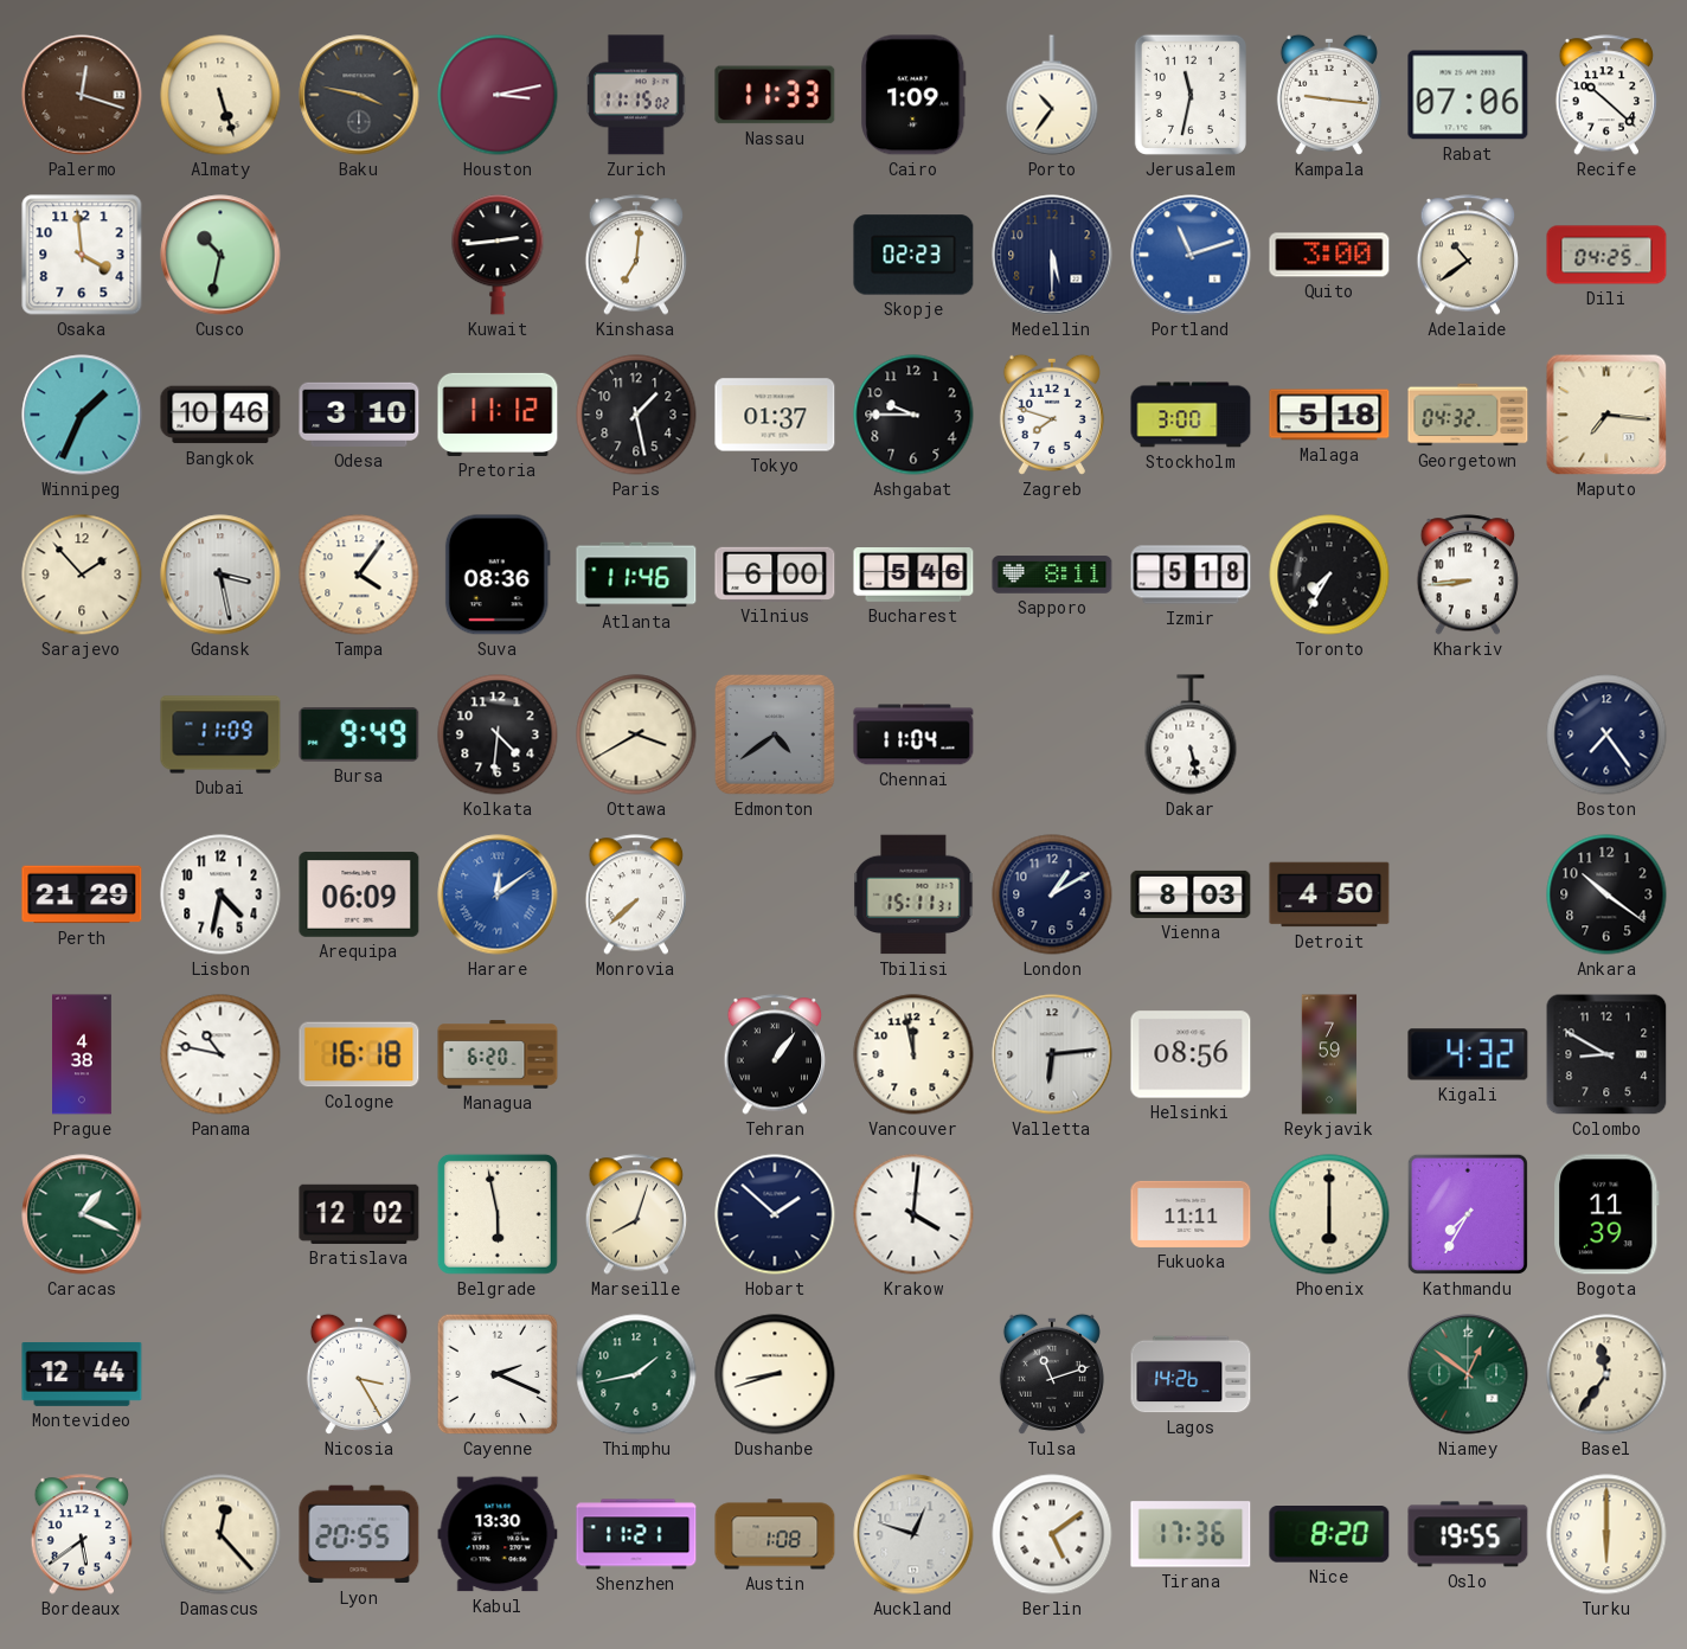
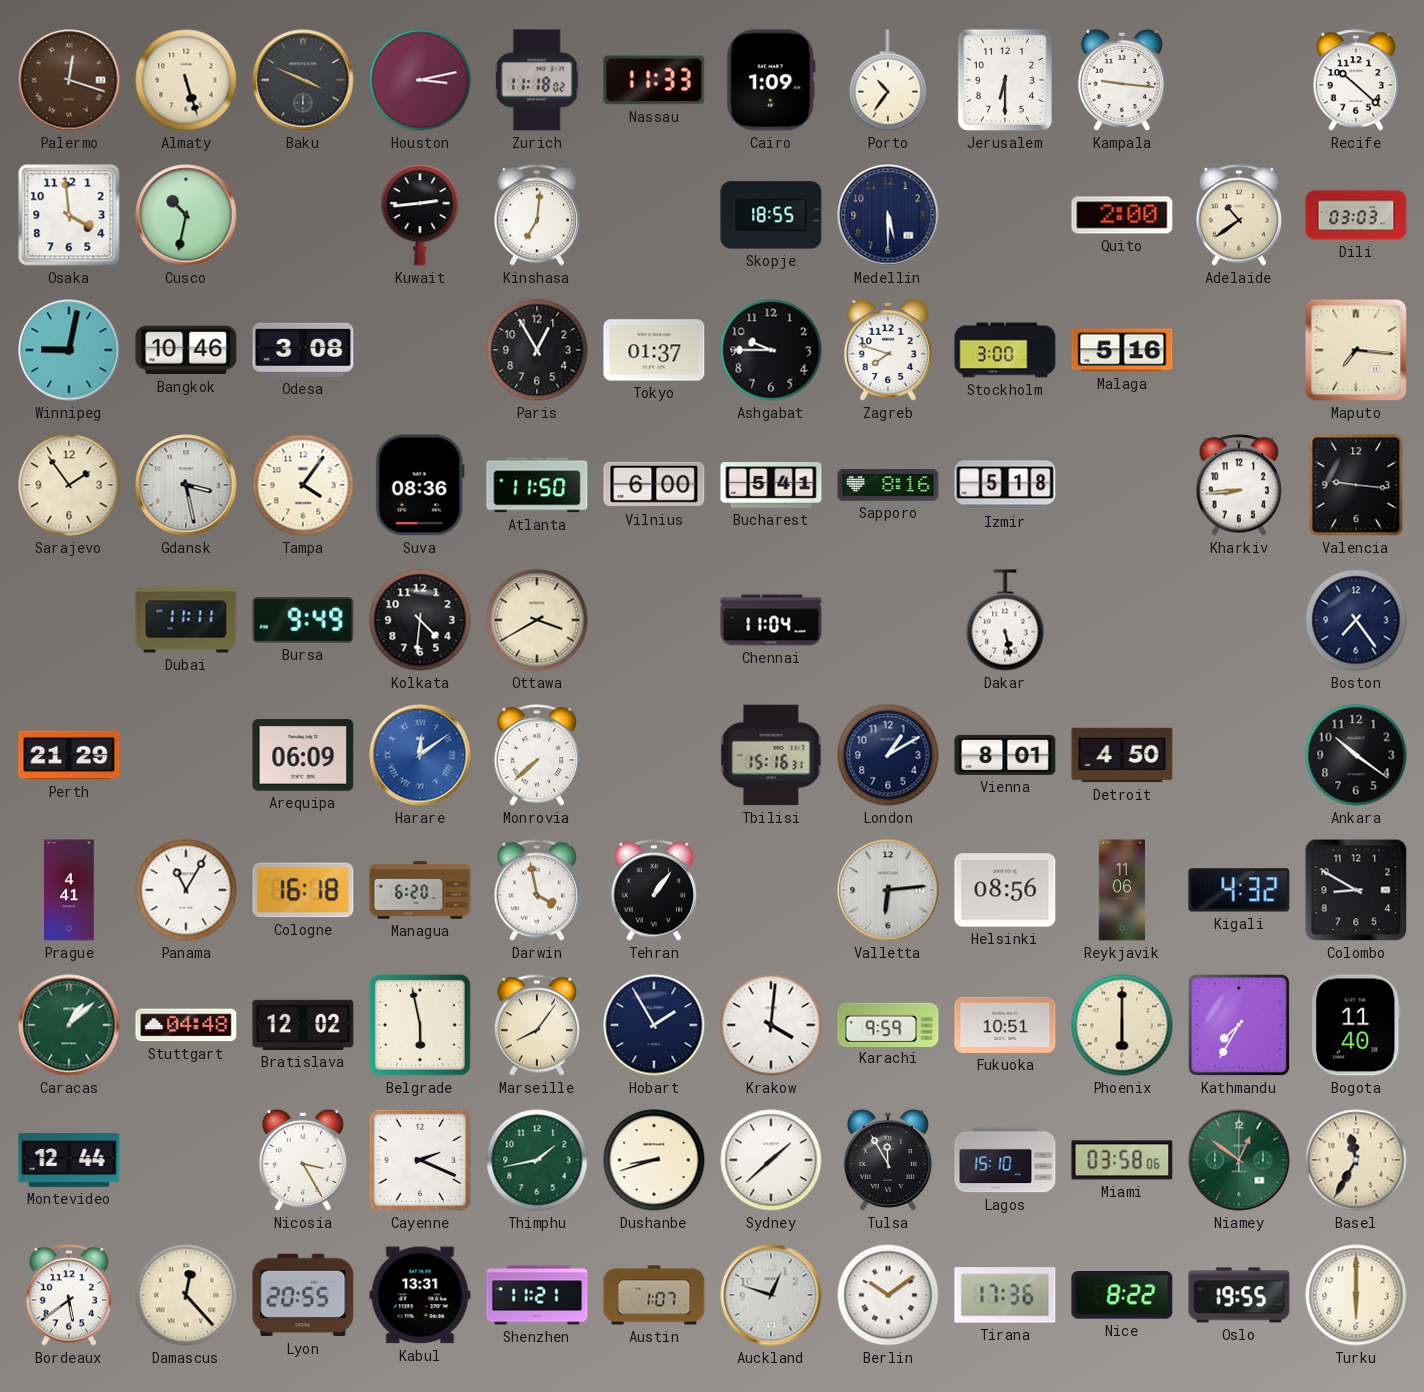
Baku: 3:47 -> 3:49
Zurich: 11:15 -> 11:18
Jerusalem: 11:32 -> 6:30
Rabat: 07:06 -> none
Skopje: 02:23 -> 18:55
Portland: 11:12 -> none
Quito: 3:00 -> 2:00
Dili: 04:25 -> 03:03
Winnipeg: 1:34 -> 9:02
Odesa: 3:10 -> 3:08
Pretoria: 11:12 -> none
Paris: 1:28 -> 12:55
Malaga: 5:18 -> 5:16
Georgetown: 04:32 -> none
Sarajevo: 1:53 -> 1:54
Atlanta: 11:46 -> 11:50
Bucharest: 5:46 -> 5:41
Sapporo: 8:11 -> 8:16
Toronto: 7:35 -> none
Valencia: none -> 9:16
Dubai: 11:09 -> 11:11
Edmonton: 4:39 -> none
Lisbon: 4:32 -> none
Tbilisi: 15:11 -> 15:16
Vienna: 8:03 -> 8:01
Prague: 4:38 -> 4:41
Panama: 10:47 -> 11:05
Darwin: none -> 3:58
Vancouver: 11:58 -> none
Reykjavik: 7:59 -> 11:06
Caracas: 1:19 -> 1:08
Stuttgart: none -> 04:48
Marseille: 8:03 -> 8:06
Hobart: 1:52 -> 1:55
Karachi: none -> 9:59
Fukuoka: 11:11 -> 10:51
Bogota: 11:39 -> 11:40
Sydney: none -> 1:38
Tulsa: 11:12 -> 11:55
Lagos: 14:26 -> 15:10
Miami: none -> 03:58
Basel: 11:36 -> 11:35
Kabul: 13:30 -> 13:31
Austin: 1:08 -> 1:07
Berlin: 5:09 -> 10:09
Nice: 8:20 -> 8:22
